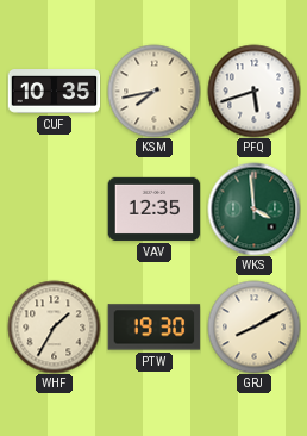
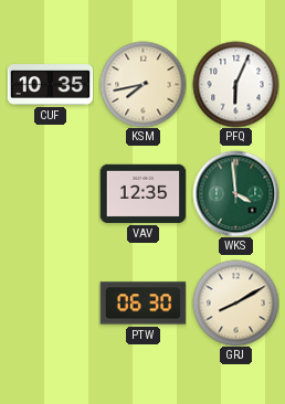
PFQ: 5:42 -> 6:04
WHF: 1:35 -> none
PTW: 19:30 -> 06:30
